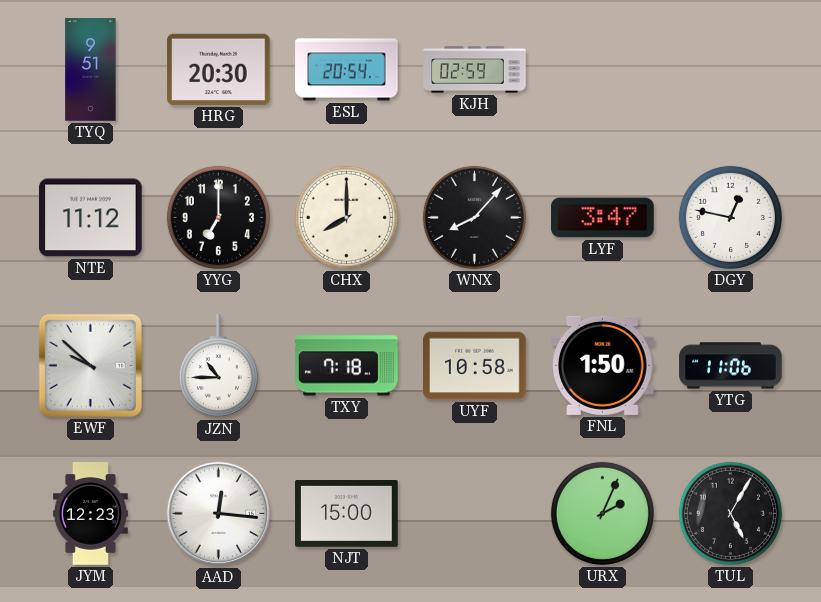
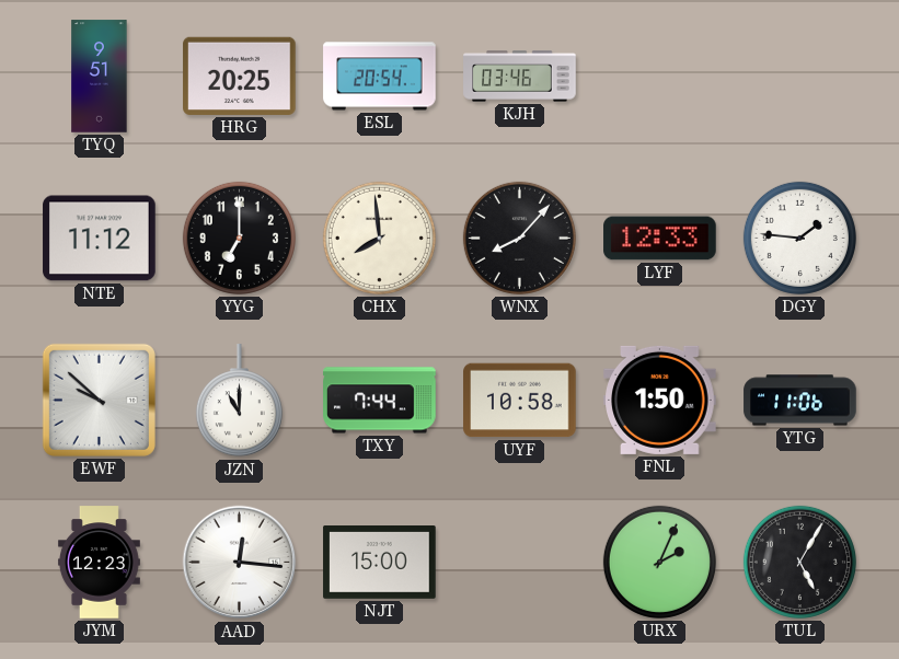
HRG: 20:30 -> 20:25
KJH: 02:59 -> 03:46
CHX: 8:00 -> 7:59
LYF: 3:47 -> 12:33
DGY: 12:47 -> 1:46
JZN: 10:45 -> 11:00
TXY: 7:18 -> 7:44
